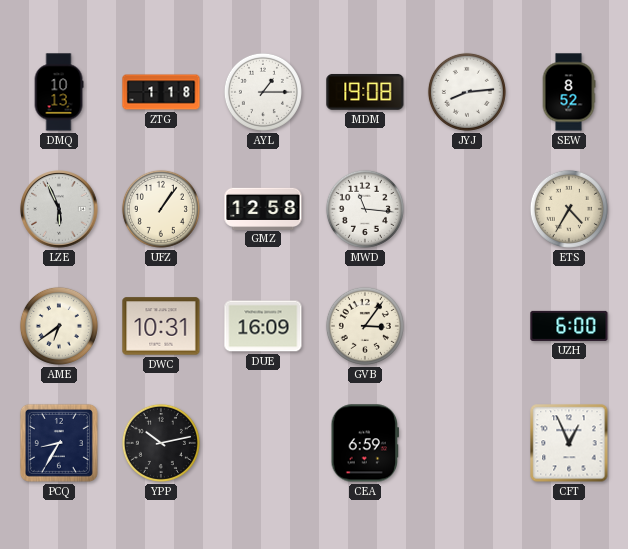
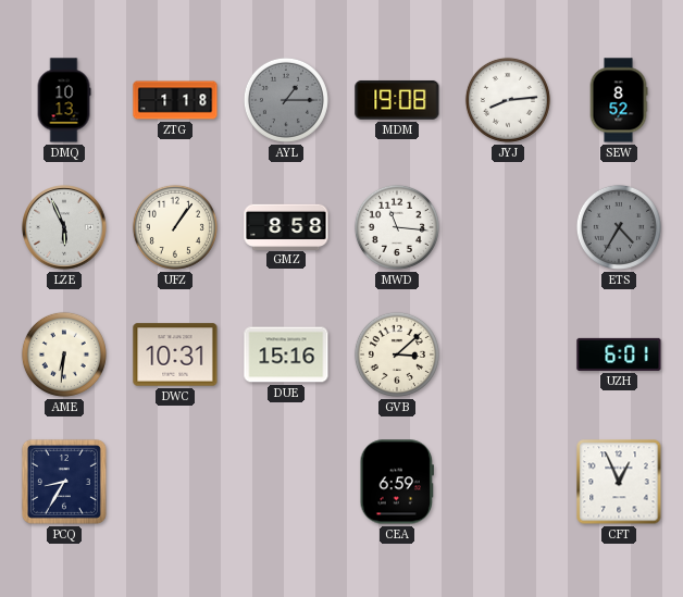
AYL dial: white -> grey
GMZ: 12:58 -> 8:58
ETS dial: cream -> grey
AME: 6:39 -> 6:31
DUE: 16:09 -> 15:16
GVB: 3:06 -> 3:08
UZH: 6:00 -> 6:01
YPP: 10:13 -> none
